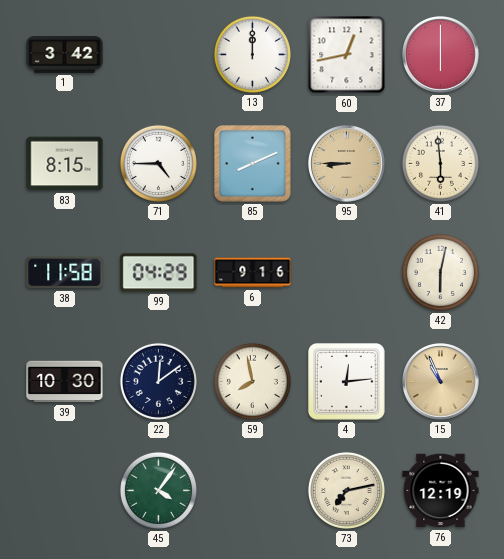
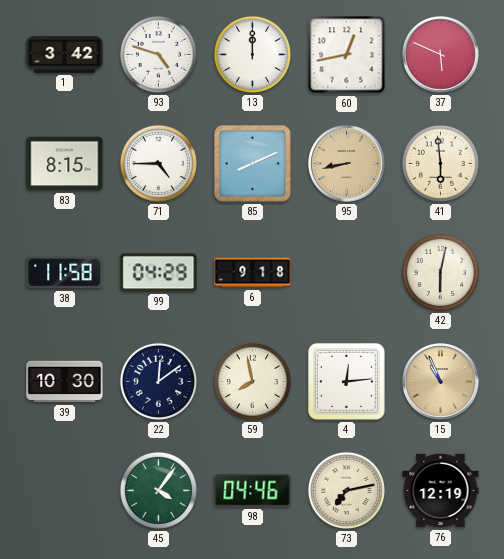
93: none -> 4:48
37: 6:00 -> 5:49
95: 8:45 -> 8:43
6: 9:16 -> 9:18
98: none -> 04:46
